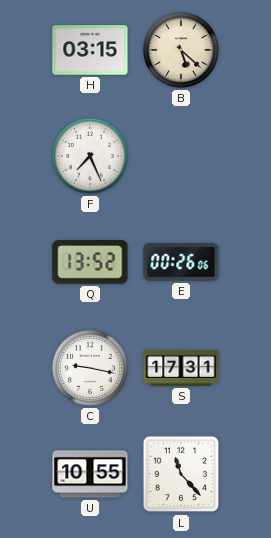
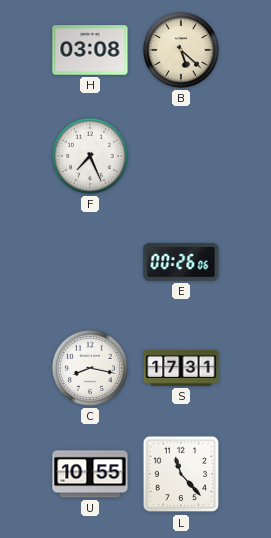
H: 03:15 -> 03:08
Q: 13:52 -> none
C: 9:17 -> 8:17
